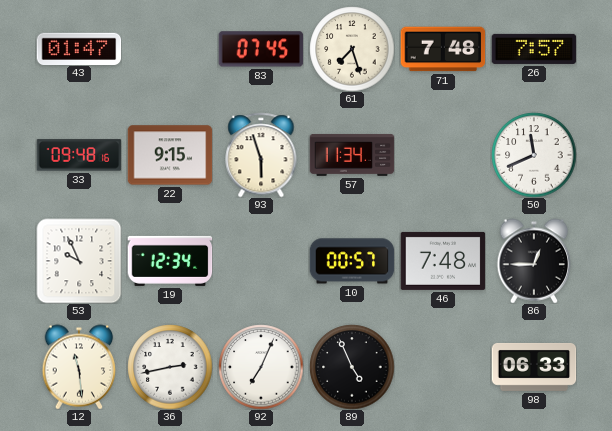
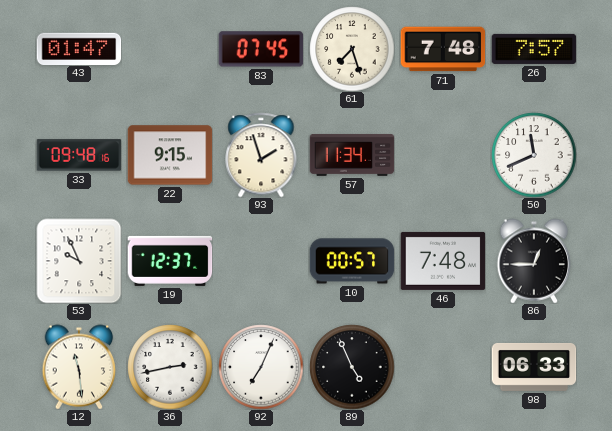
93: 5:57 -> 1:57
19: 12:34 -> 12:37
